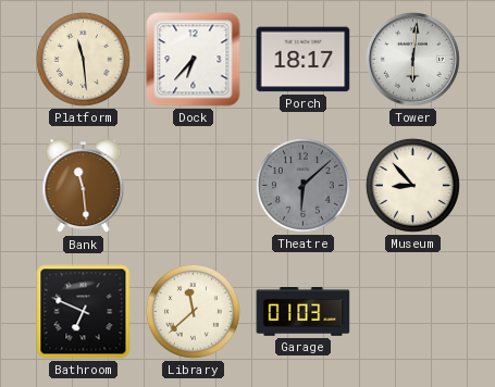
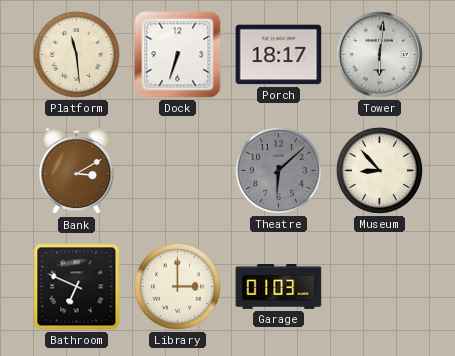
Dock: 6:37 -> 6:33
Bank: 11:29 -> 3:10
Library: 11:38 -> 3:00
